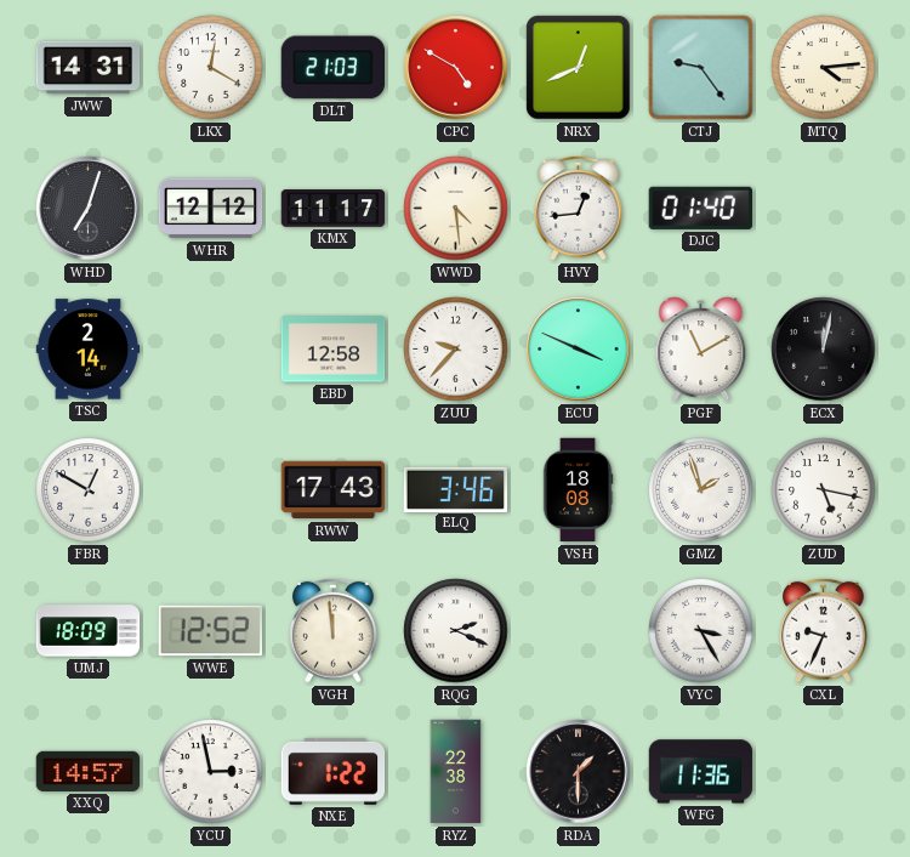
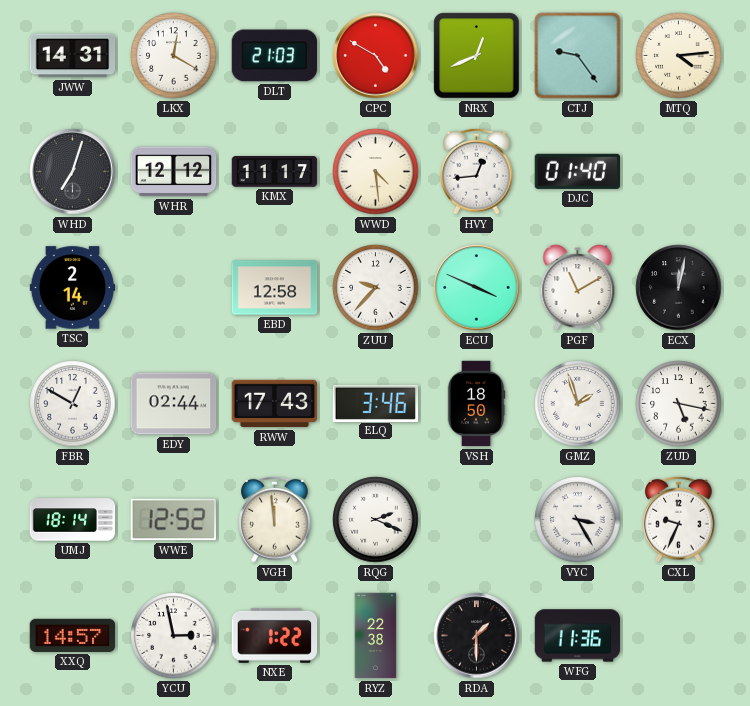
EDY: none -> 02:44
VSH: 18:08 -> 18:50
UMJ: 18:09 -> 18:14
